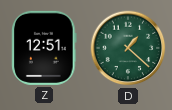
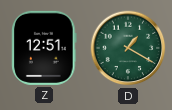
D: 1:22 -> 1:20
